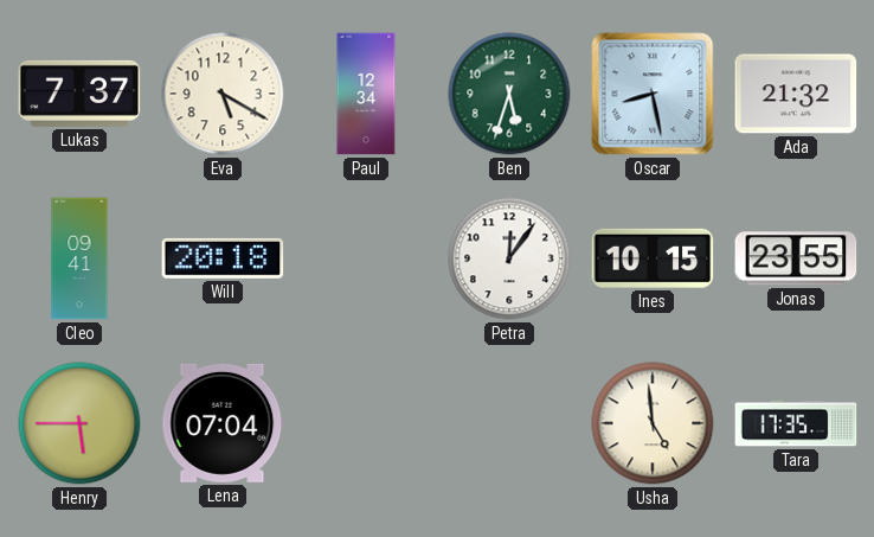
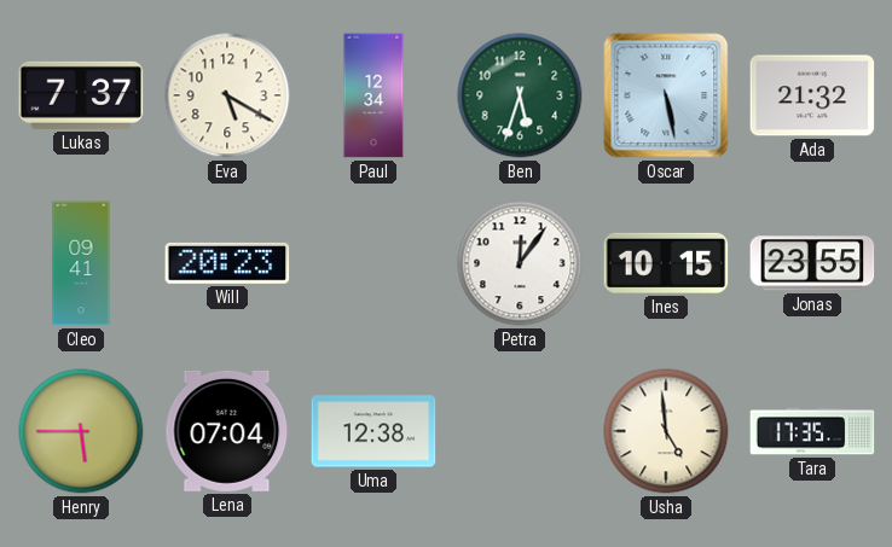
Oscar: 8:28 -> 5:28
Will: 20:18 -> 20:23
Uma: none -> 12:38
